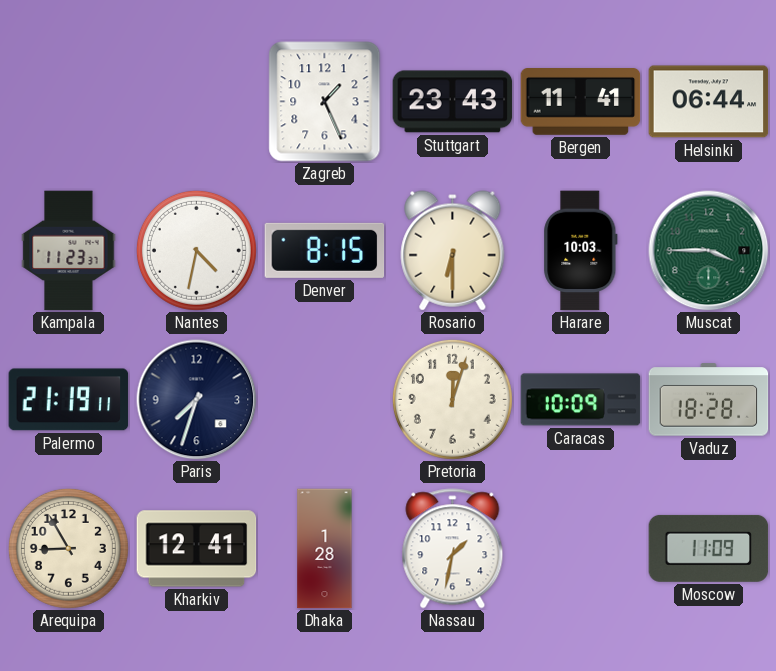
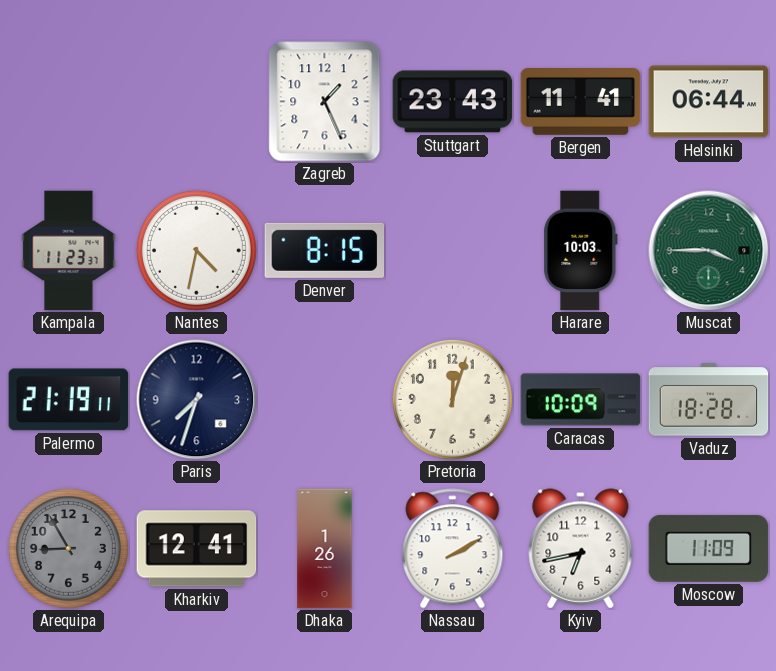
Rosario: 6:30 -> none
Arequipa dial: cream -> grey
Dhaka: 1:28 -> 1:26
Nassau: 1:32 -> 2:10
Kyiv: none -> 6:43
